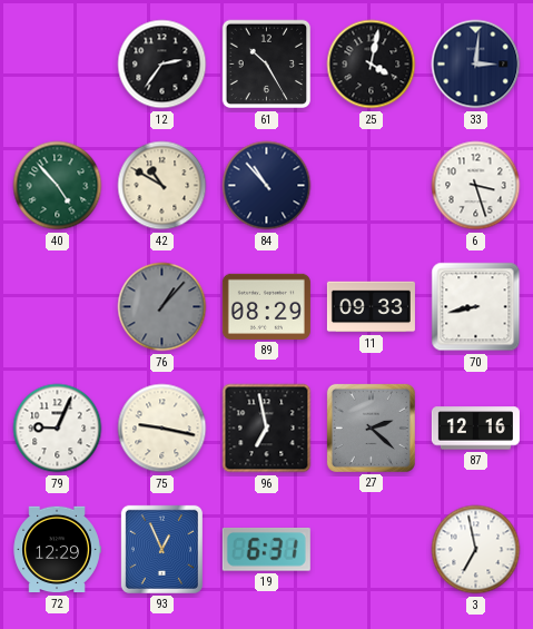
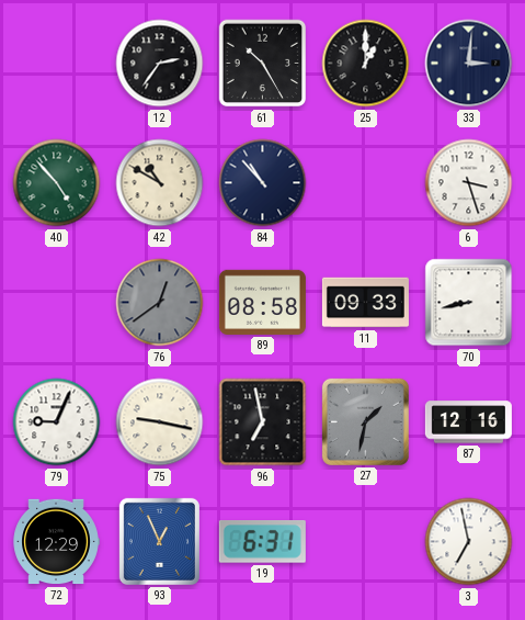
25: 4:02 -> 1:00
76: 1:07 -> 12:39
89: 08:29 -> 08:58
27: 2:22 -> 1:32
